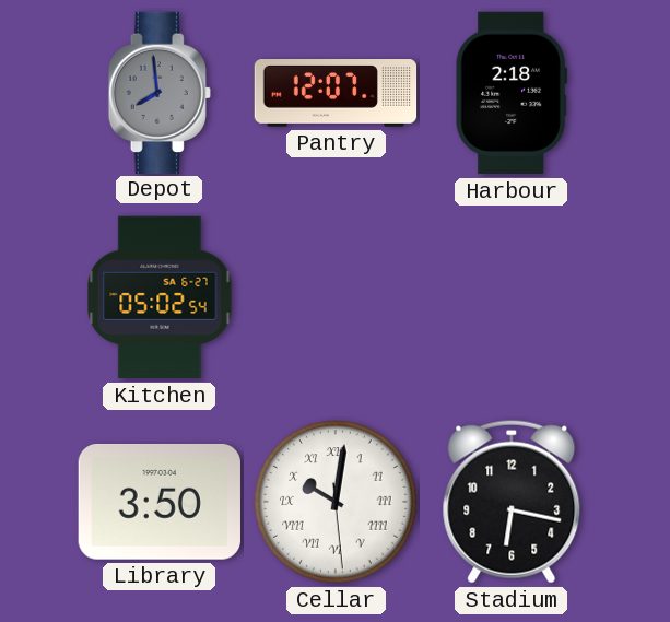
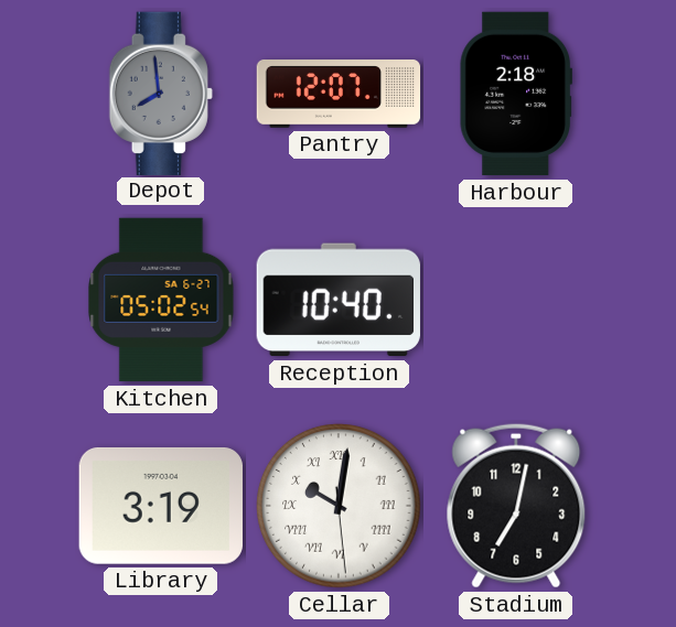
Reception: none -> 10:40
Library: 3:50 -> 3:19
Stadium: 6:17 -> 7:02
